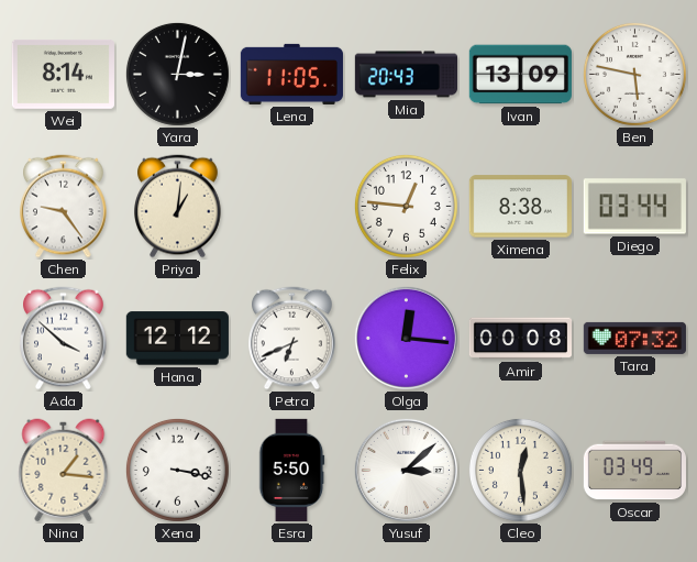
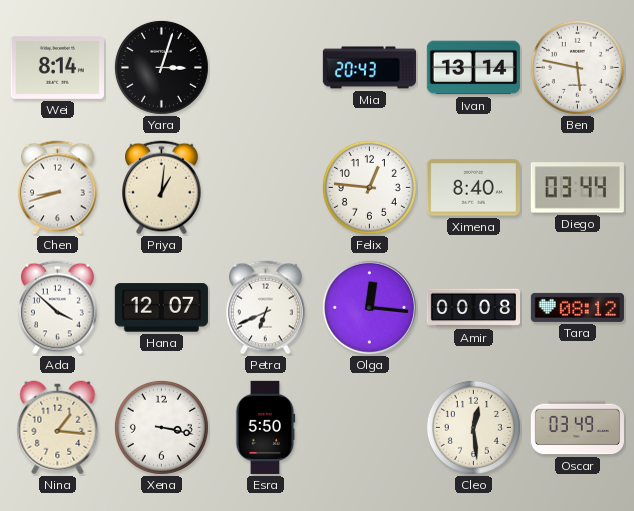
Yara: 3:02 -> 3:03
Lena: 11:05 -> none
Ivan: 13:09 -> 13:14
Chen: 9:24 -> 8:42
Ximena: 8:38 -> 8:40
Hana: 12:12 -> 12:07
Tara: 07:32 -> 08:12
Yusuf: 3:08 -> none
